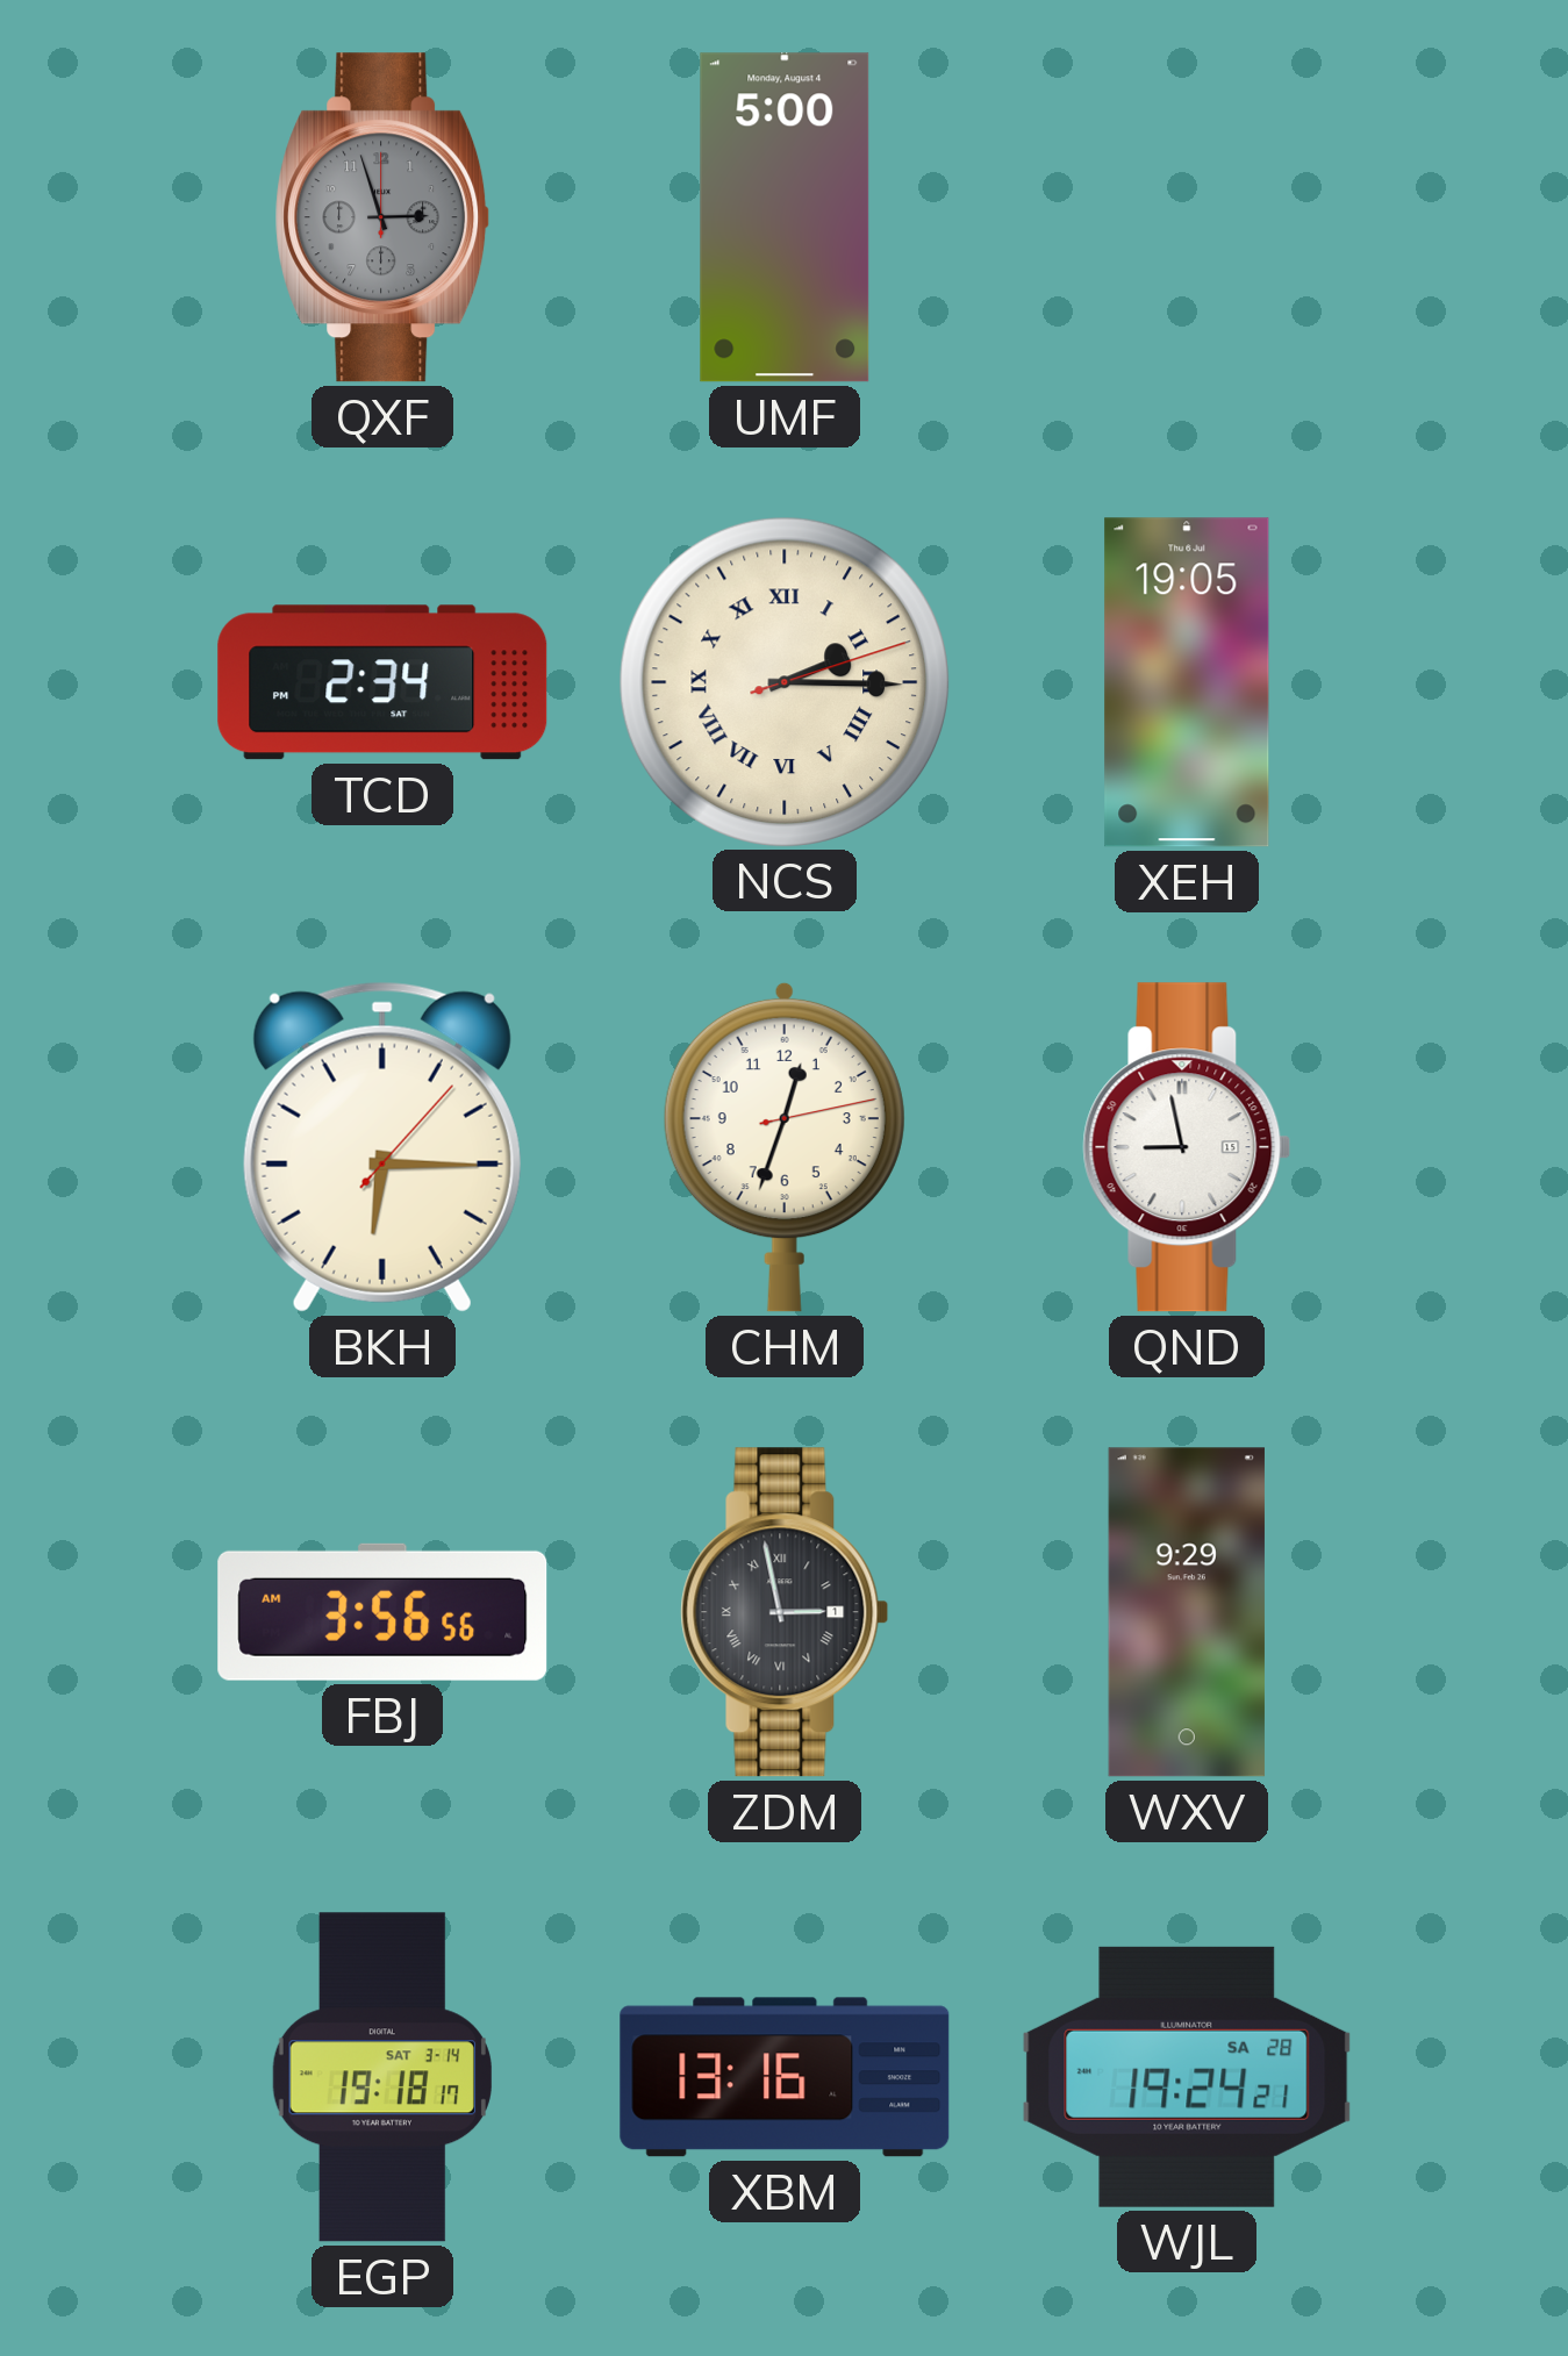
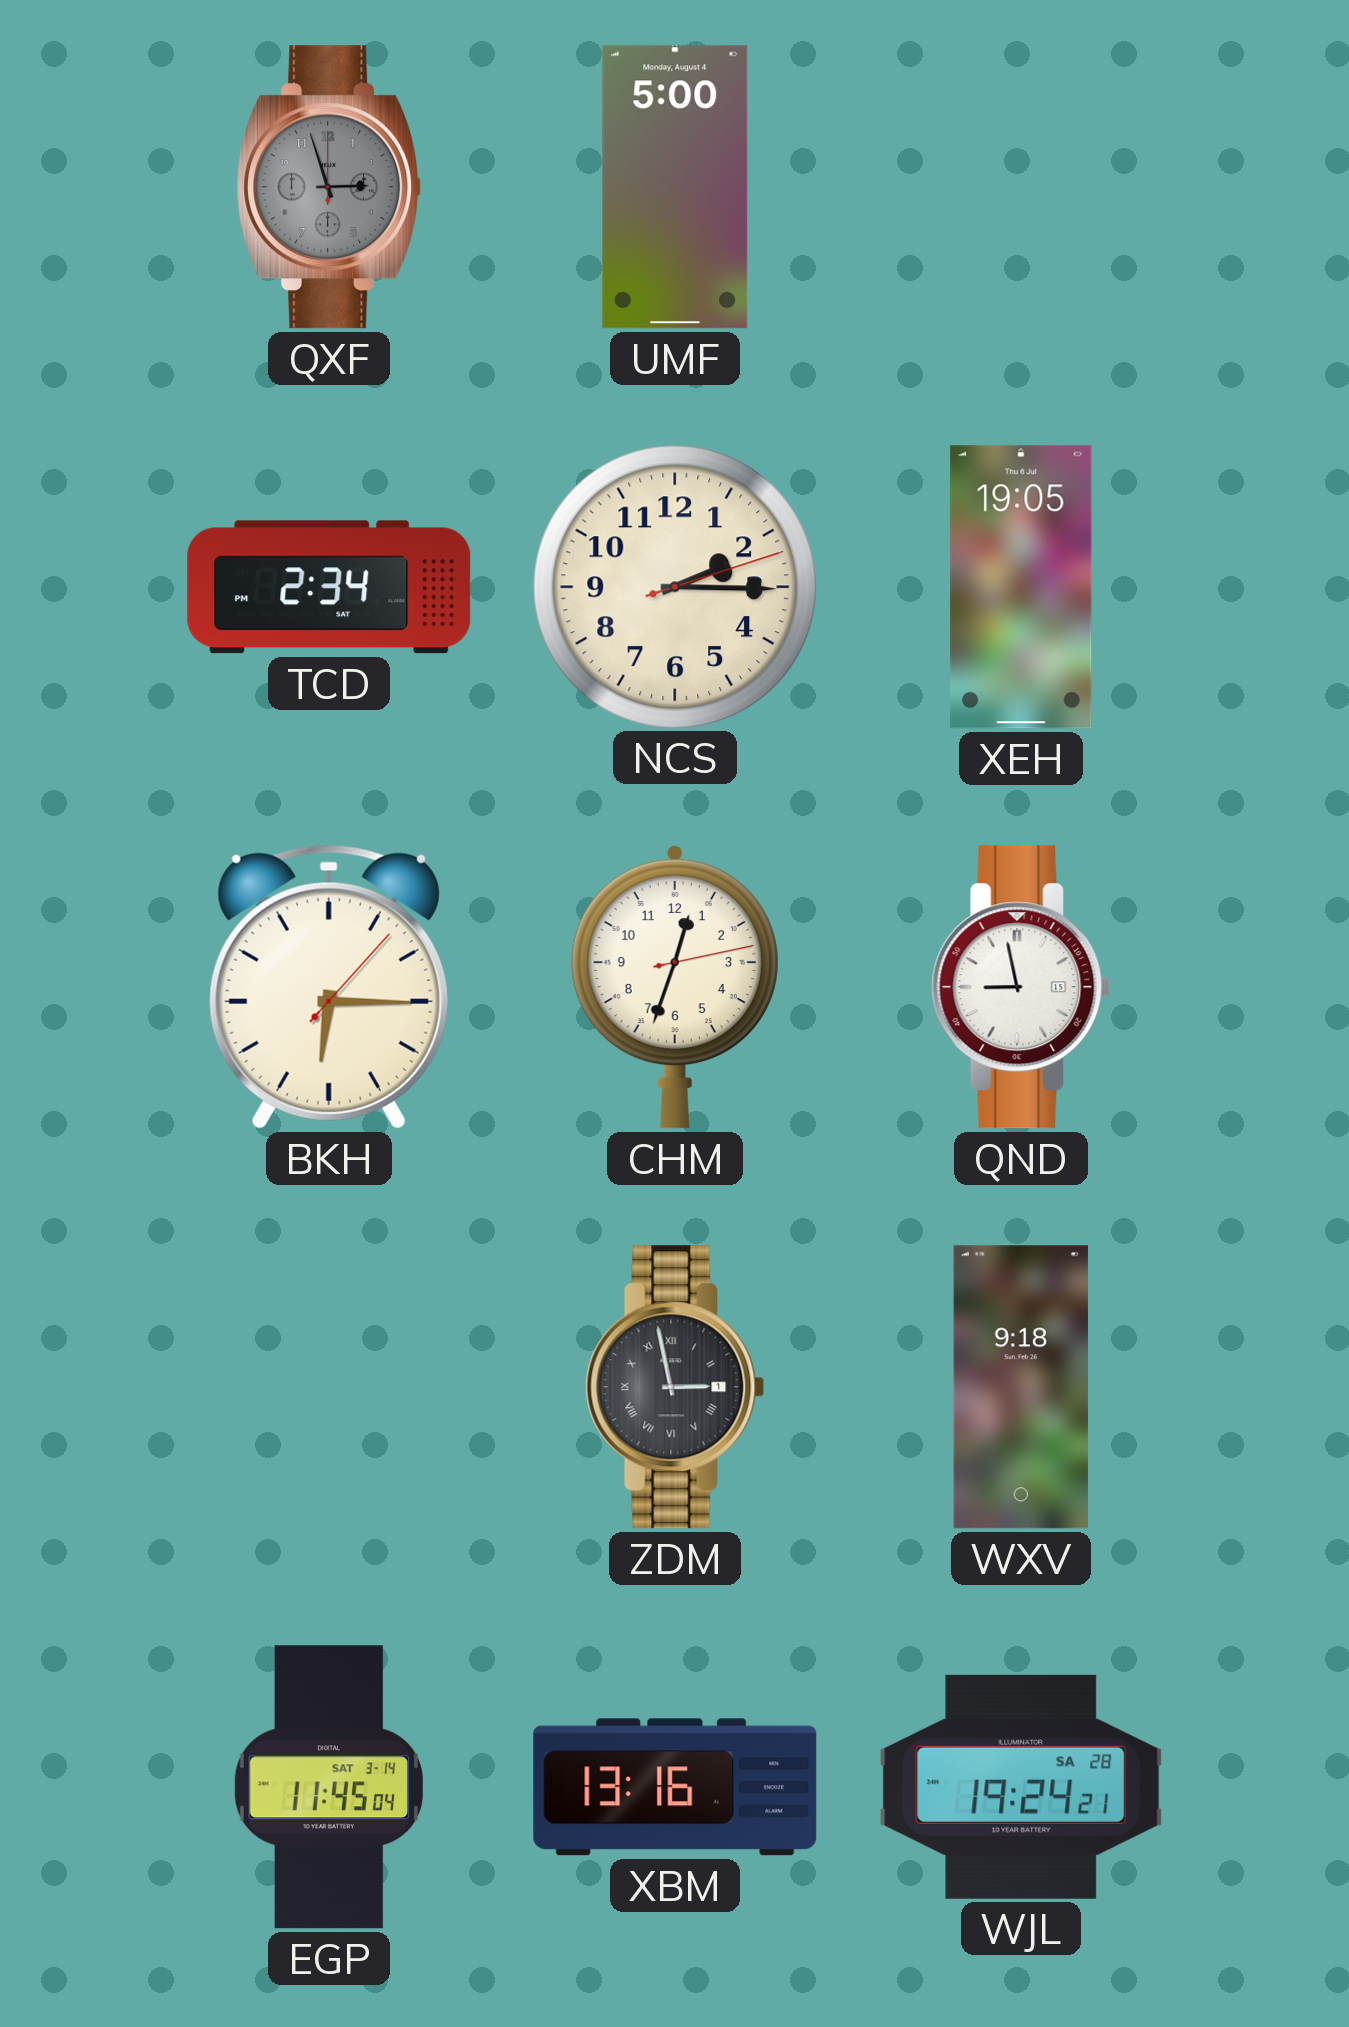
NCS numerals: Roman -> Arabic
FBJ: 3:56 -> none
WXV: 9:29 -> 9:18
EGP: 19:18 -> 11:45
